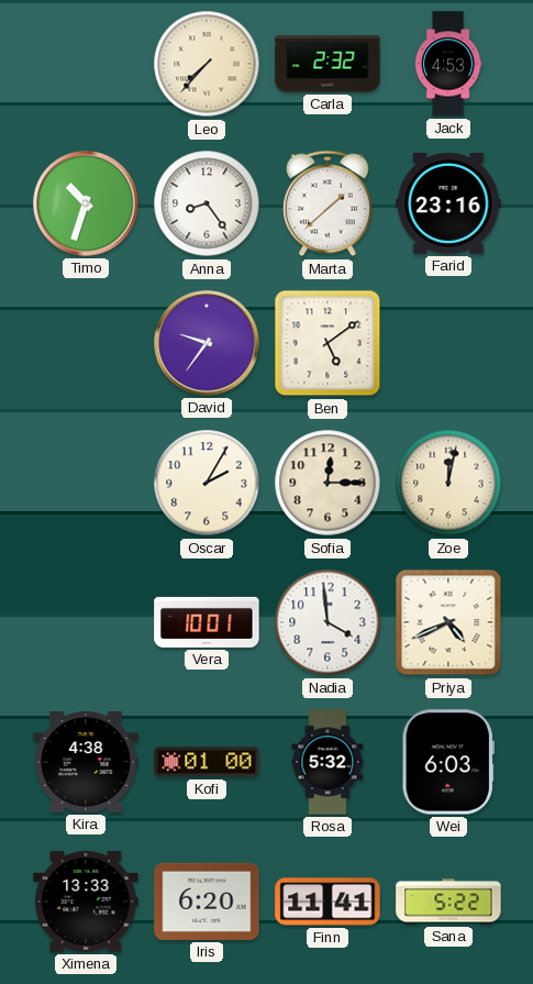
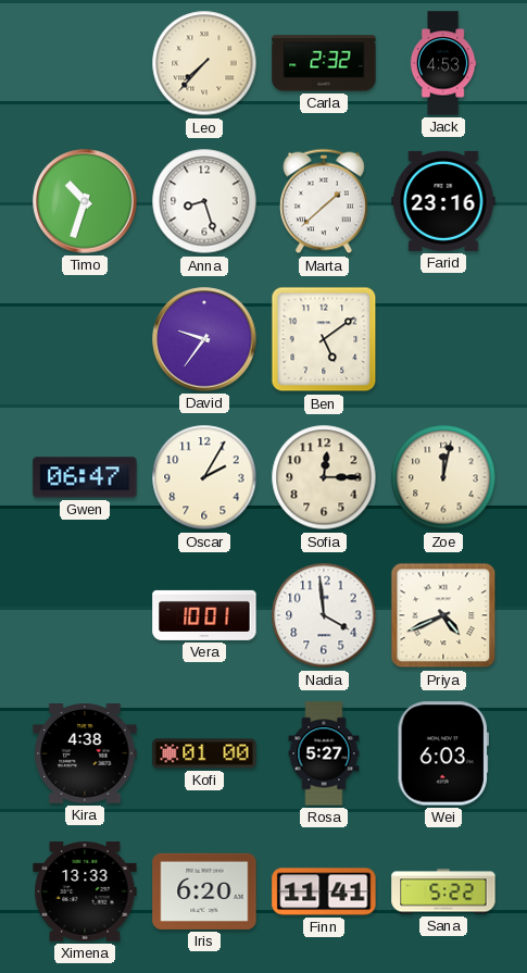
Anna: 8:24 -> 8:27
Gwen: none -> 06:47
Rosa: 5:32 -> 5:27
